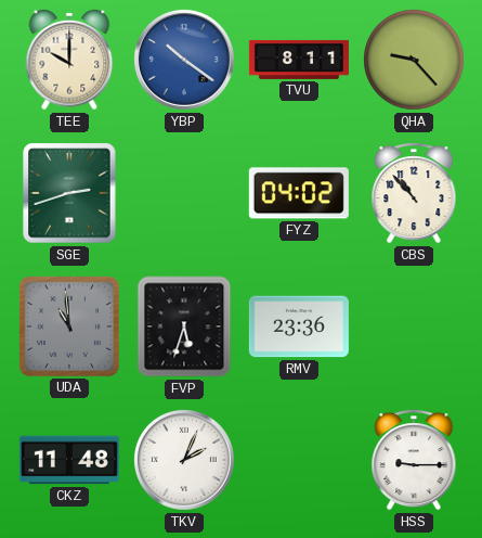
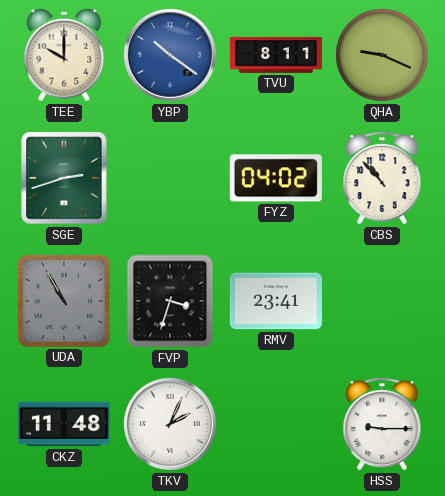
QHA: 9:23 -> 9:19
UDA: 10:59 -> 10:55
FVP: 5:33 -> 3:33
RMV: 23:36 -> 23:41
